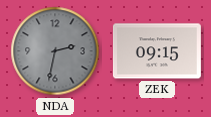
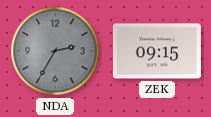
NDA: 2:32 -> 2:35
